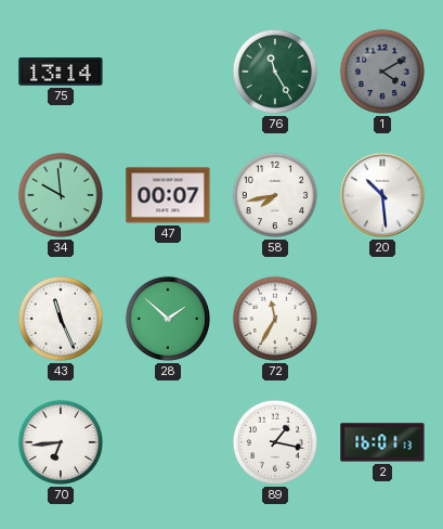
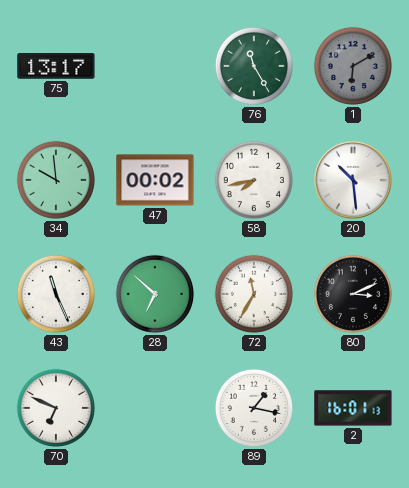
75: 13:14 -> 13:17
1: 4:10 -> 6:10
47: 00:07 -> 00:02
28: 1:52 -> 6:52
80: none -> 3:11
70: 6:44 -> 6:49
